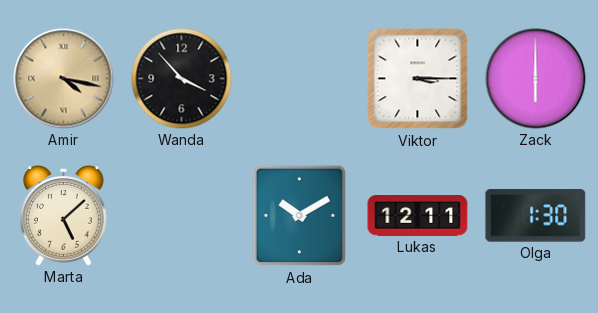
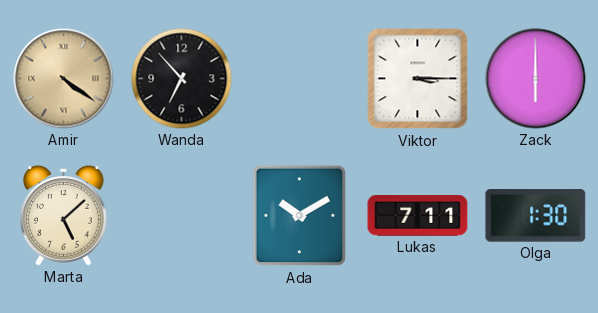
Amir: 4:17 -> 4:21
Wanda: 3:53 -> 6:53
Lukas: 12:11 -> 7:11
